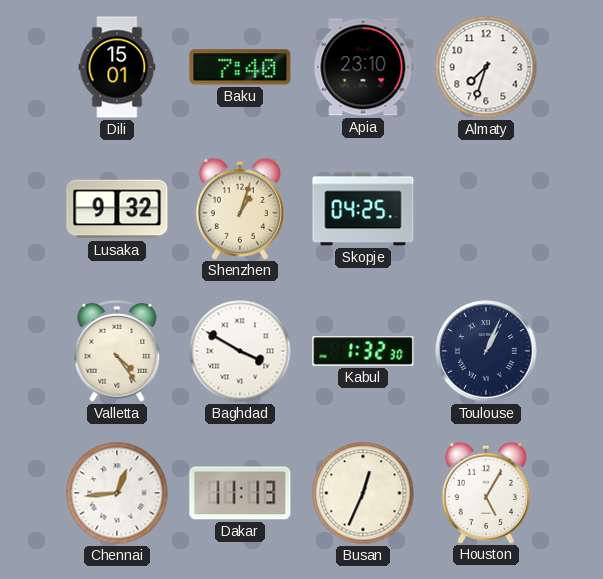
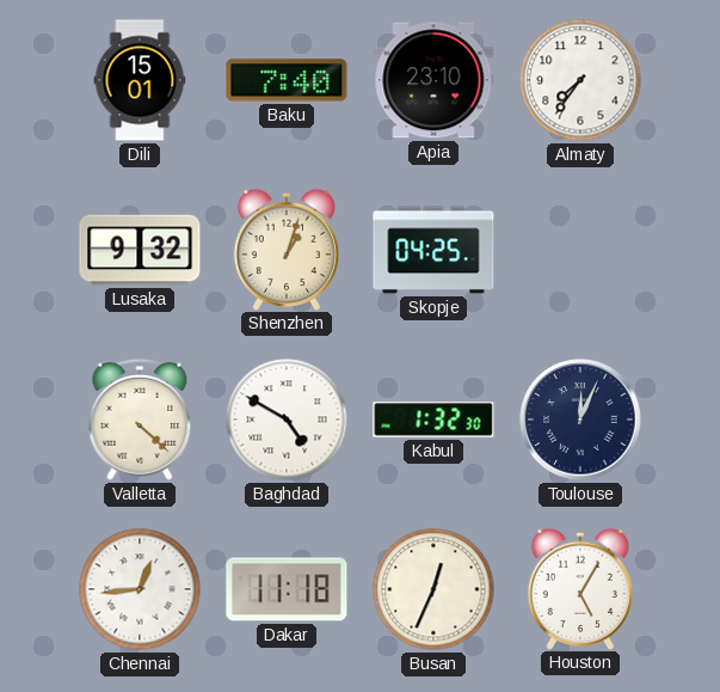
Almaty: 7:33 -> 7:36
Valletta: 4:24 -> 4:22
Baghdad: 3:50 -> 4:50
Toulouse: 1:04 -> 12:04
Dakar: 11:13 -> 11:18
